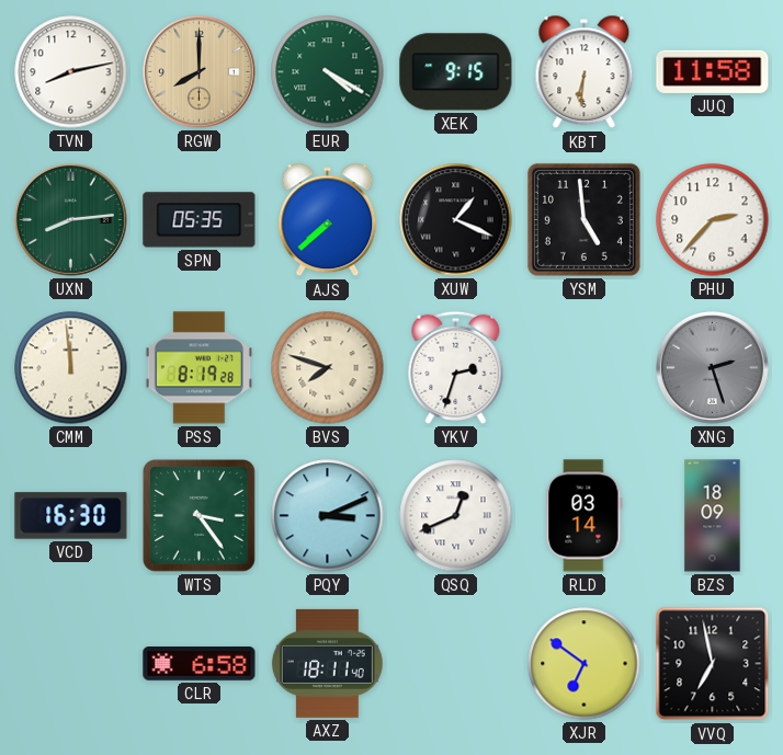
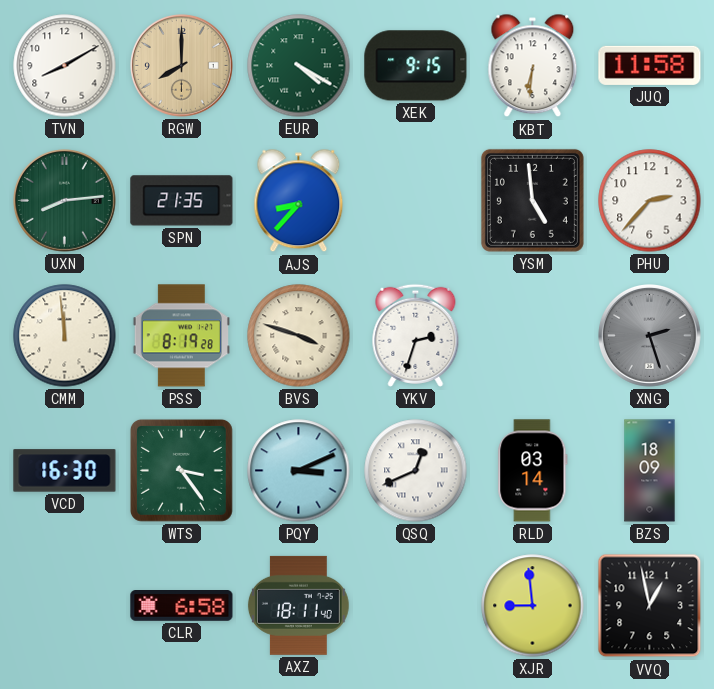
TVN: 8:13 -> 8:10
SPN: 05:35 -> 21:35
AJS: 7:38 -> 8:37
XUW: 1:19 -> none
BVS: 7:48 -> 3:48
XJR: 6:51 -> 8:59
VVQ: 6:58 -> 12:58
